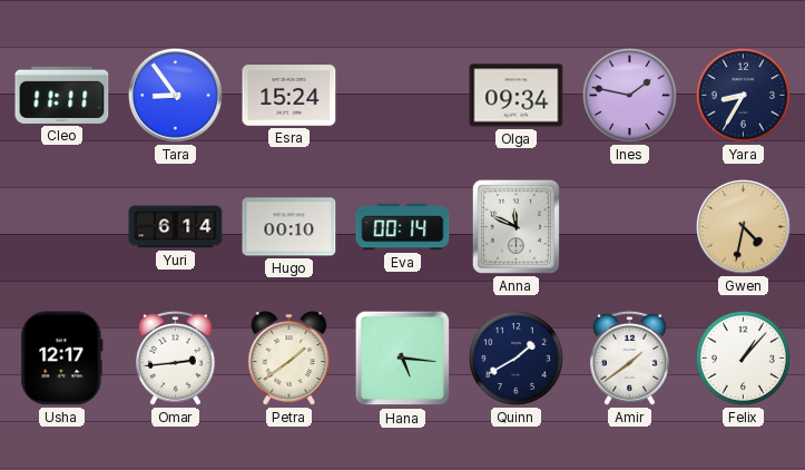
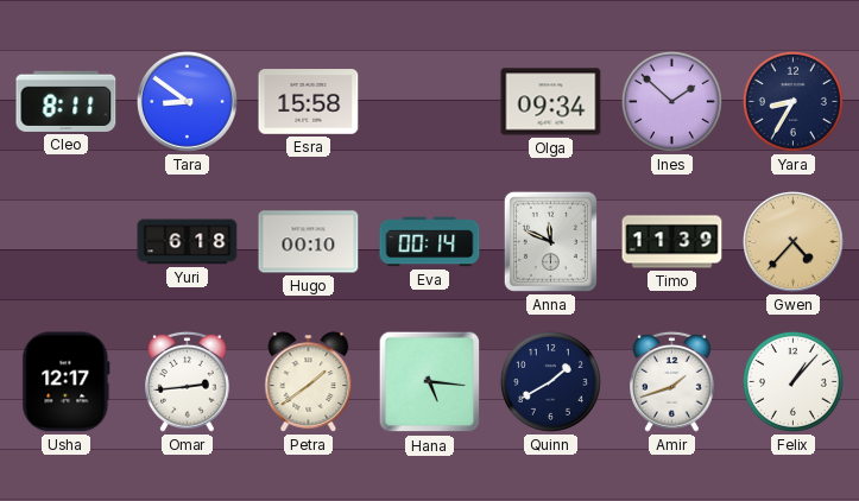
Cleo: 11:11 -> 8:11
Tara: 8:54 -> 8:51
Esra: 15:24 -> 15:58
Ines: 1:47 -> 1:52
Yuri: 6:14 -> 6:18
Timo: none -> 11:39
Gwen: 4:32 -> 4:37
Amir: 1:39 -> 1:42
